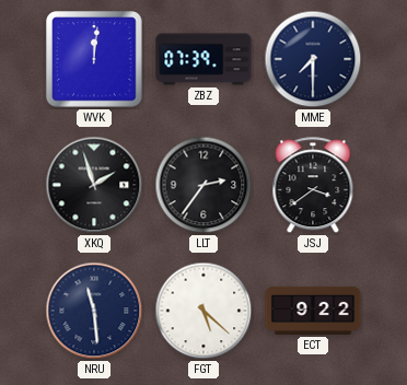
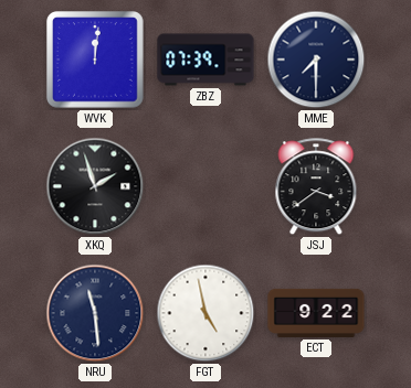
LLT: 2:36 -> none
FGT: 5:22 -> 4:58
